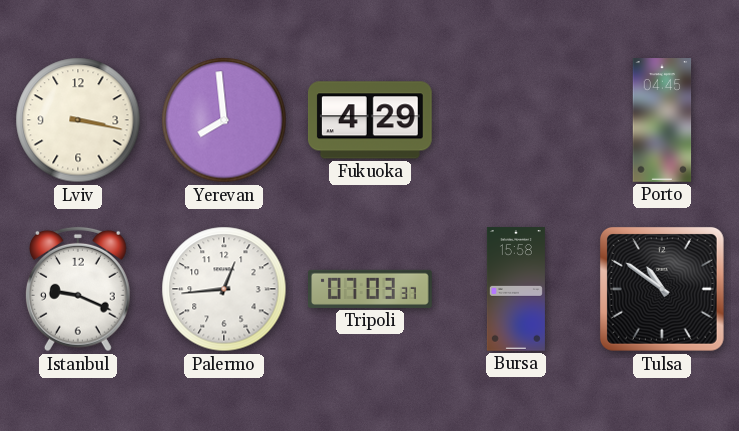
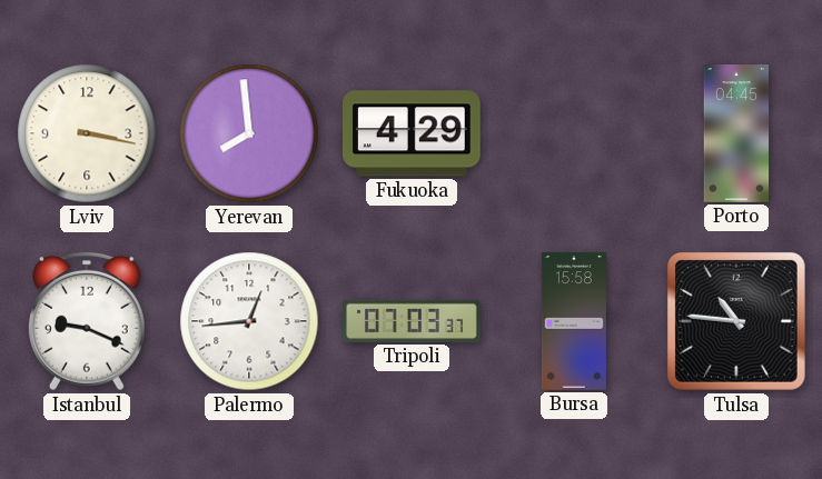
Tulsa: 10:51 -> 10:46
